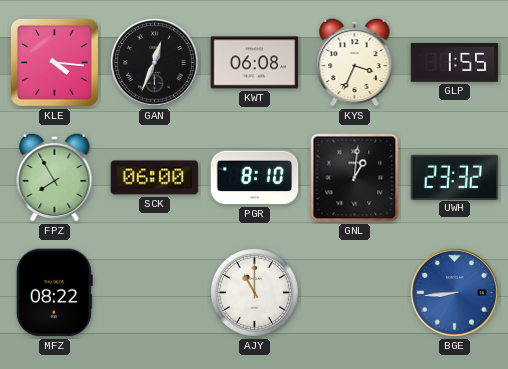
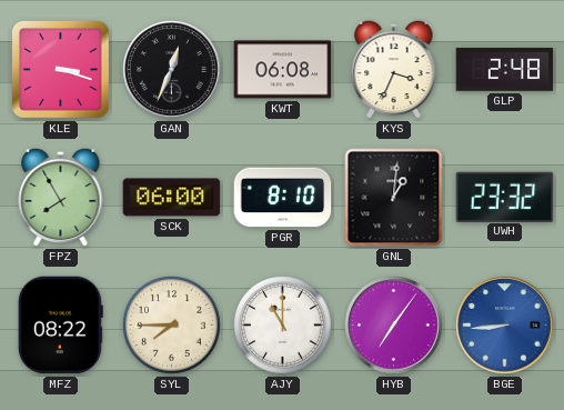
KLE: 4:16 -> 3:18
GLP: 1:55 -> 2:48
SYL: none -> 7:45
HYB: none -> 7:06
